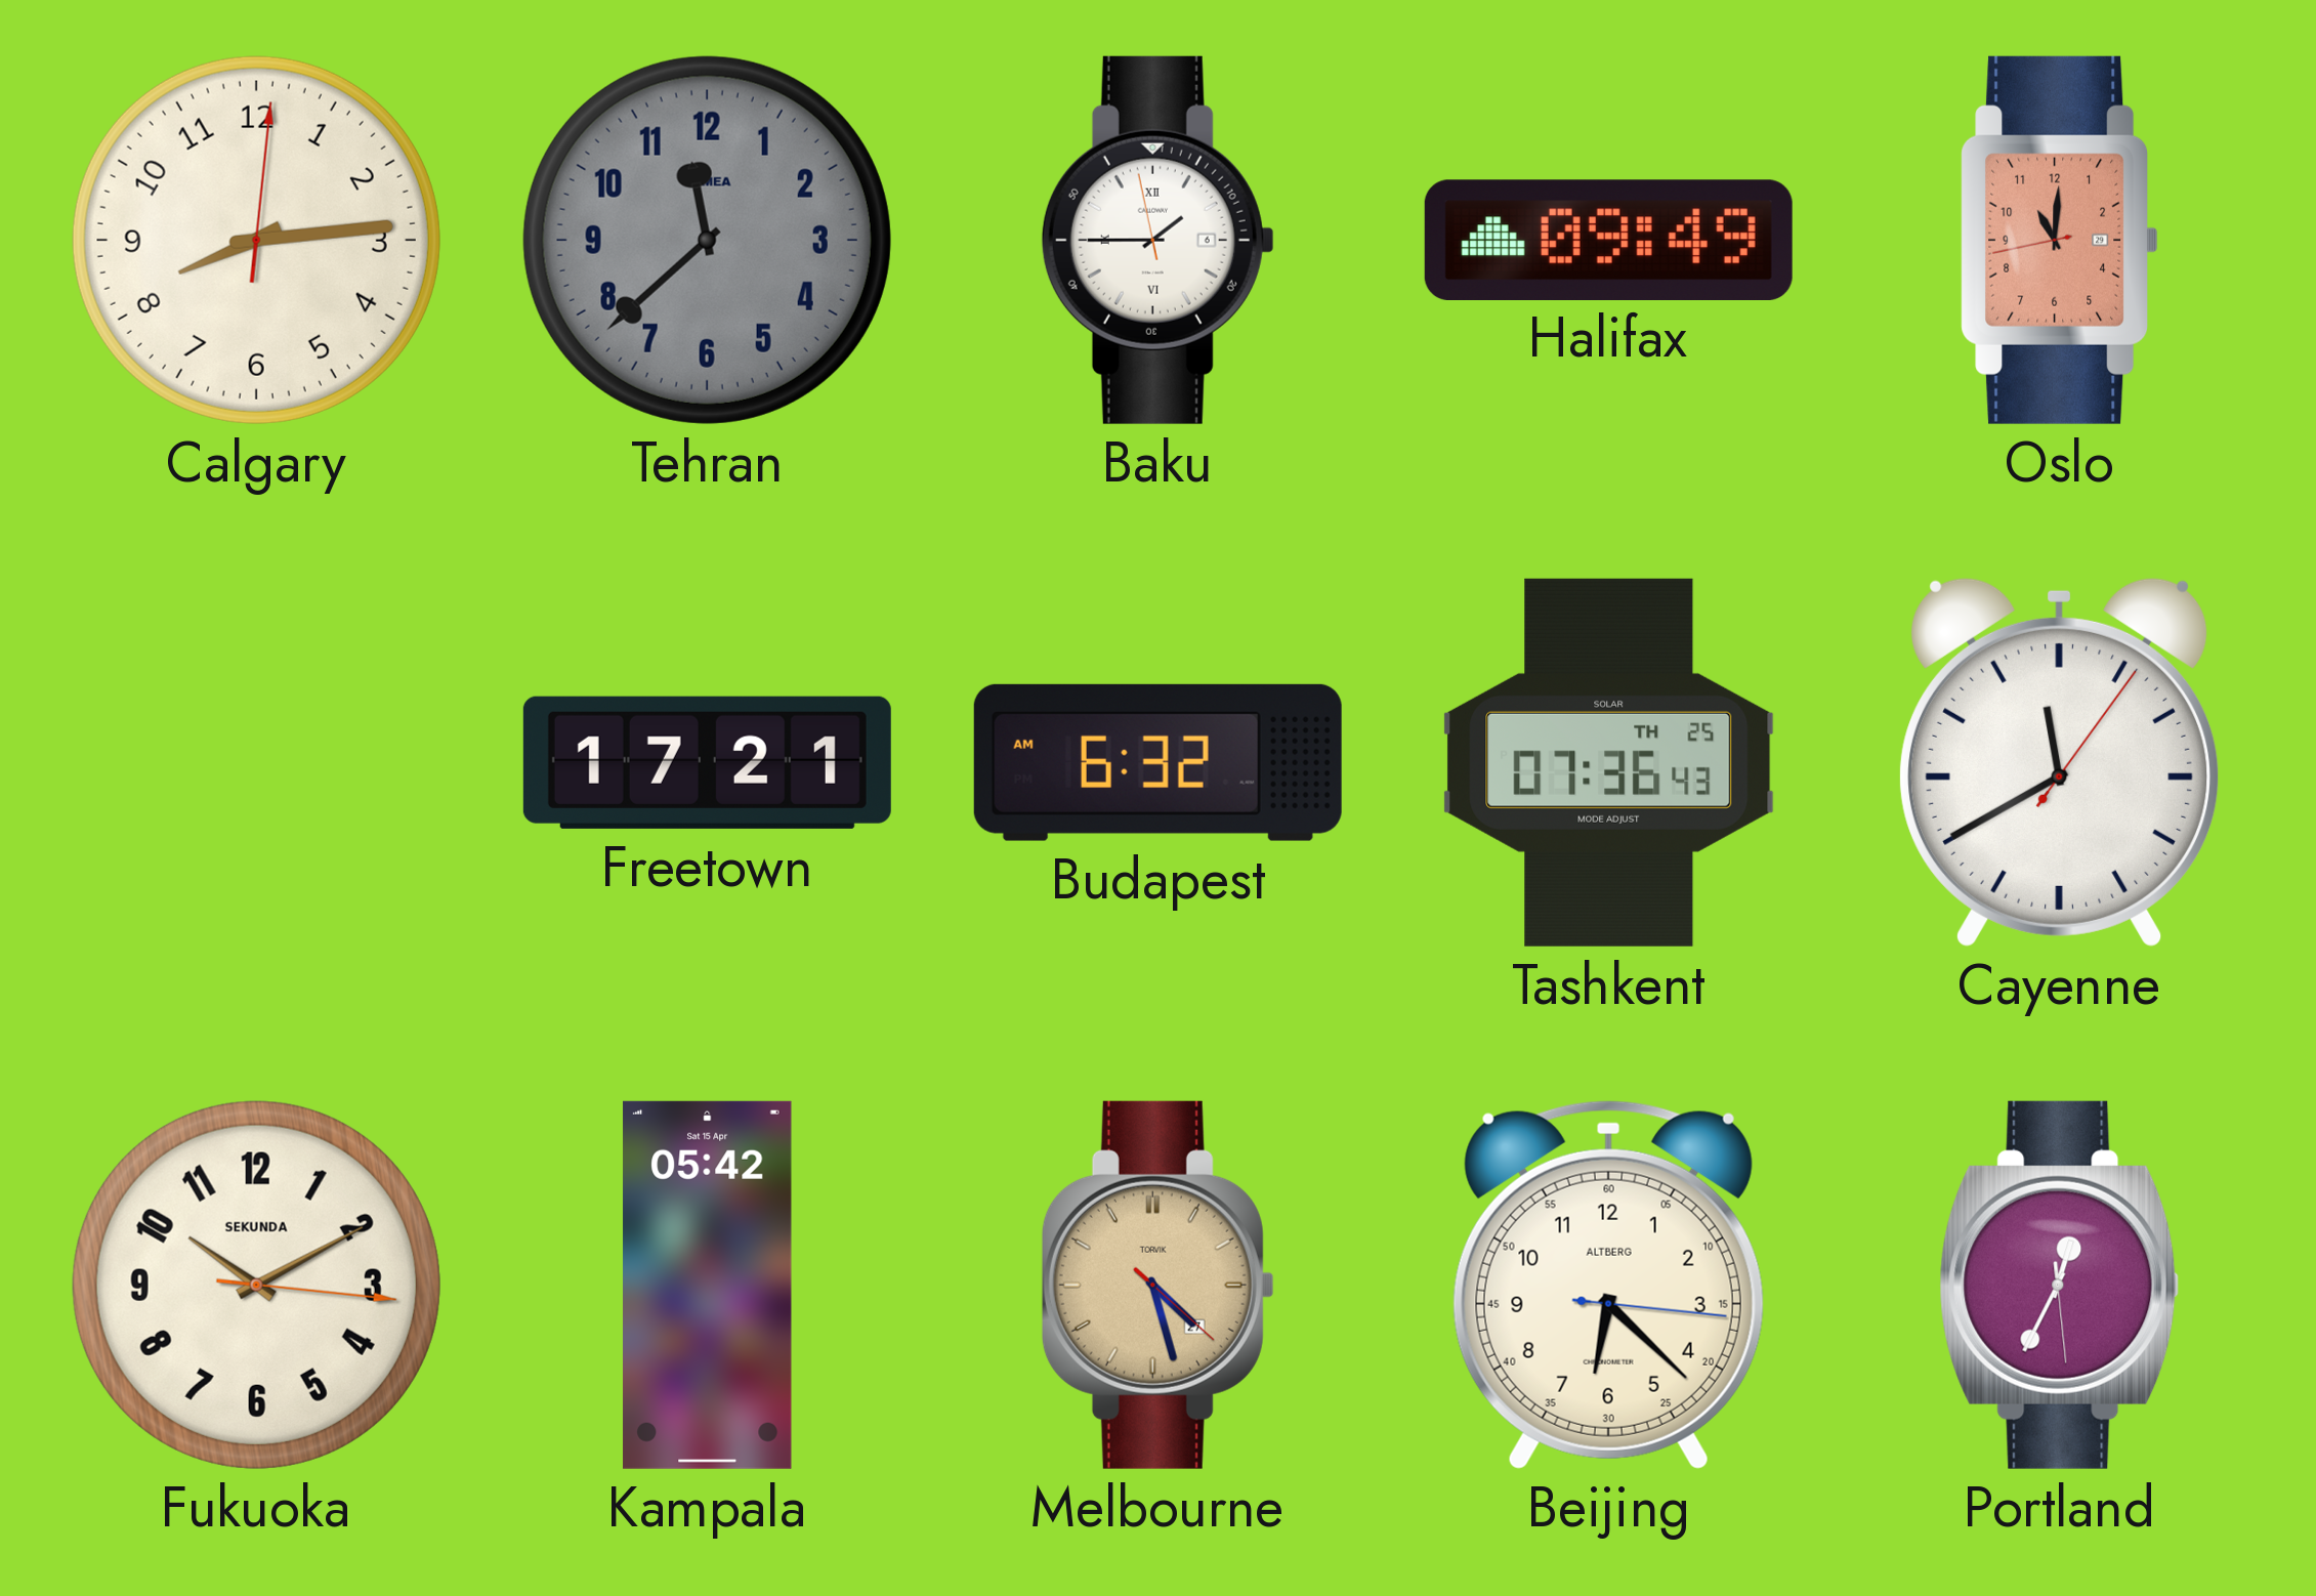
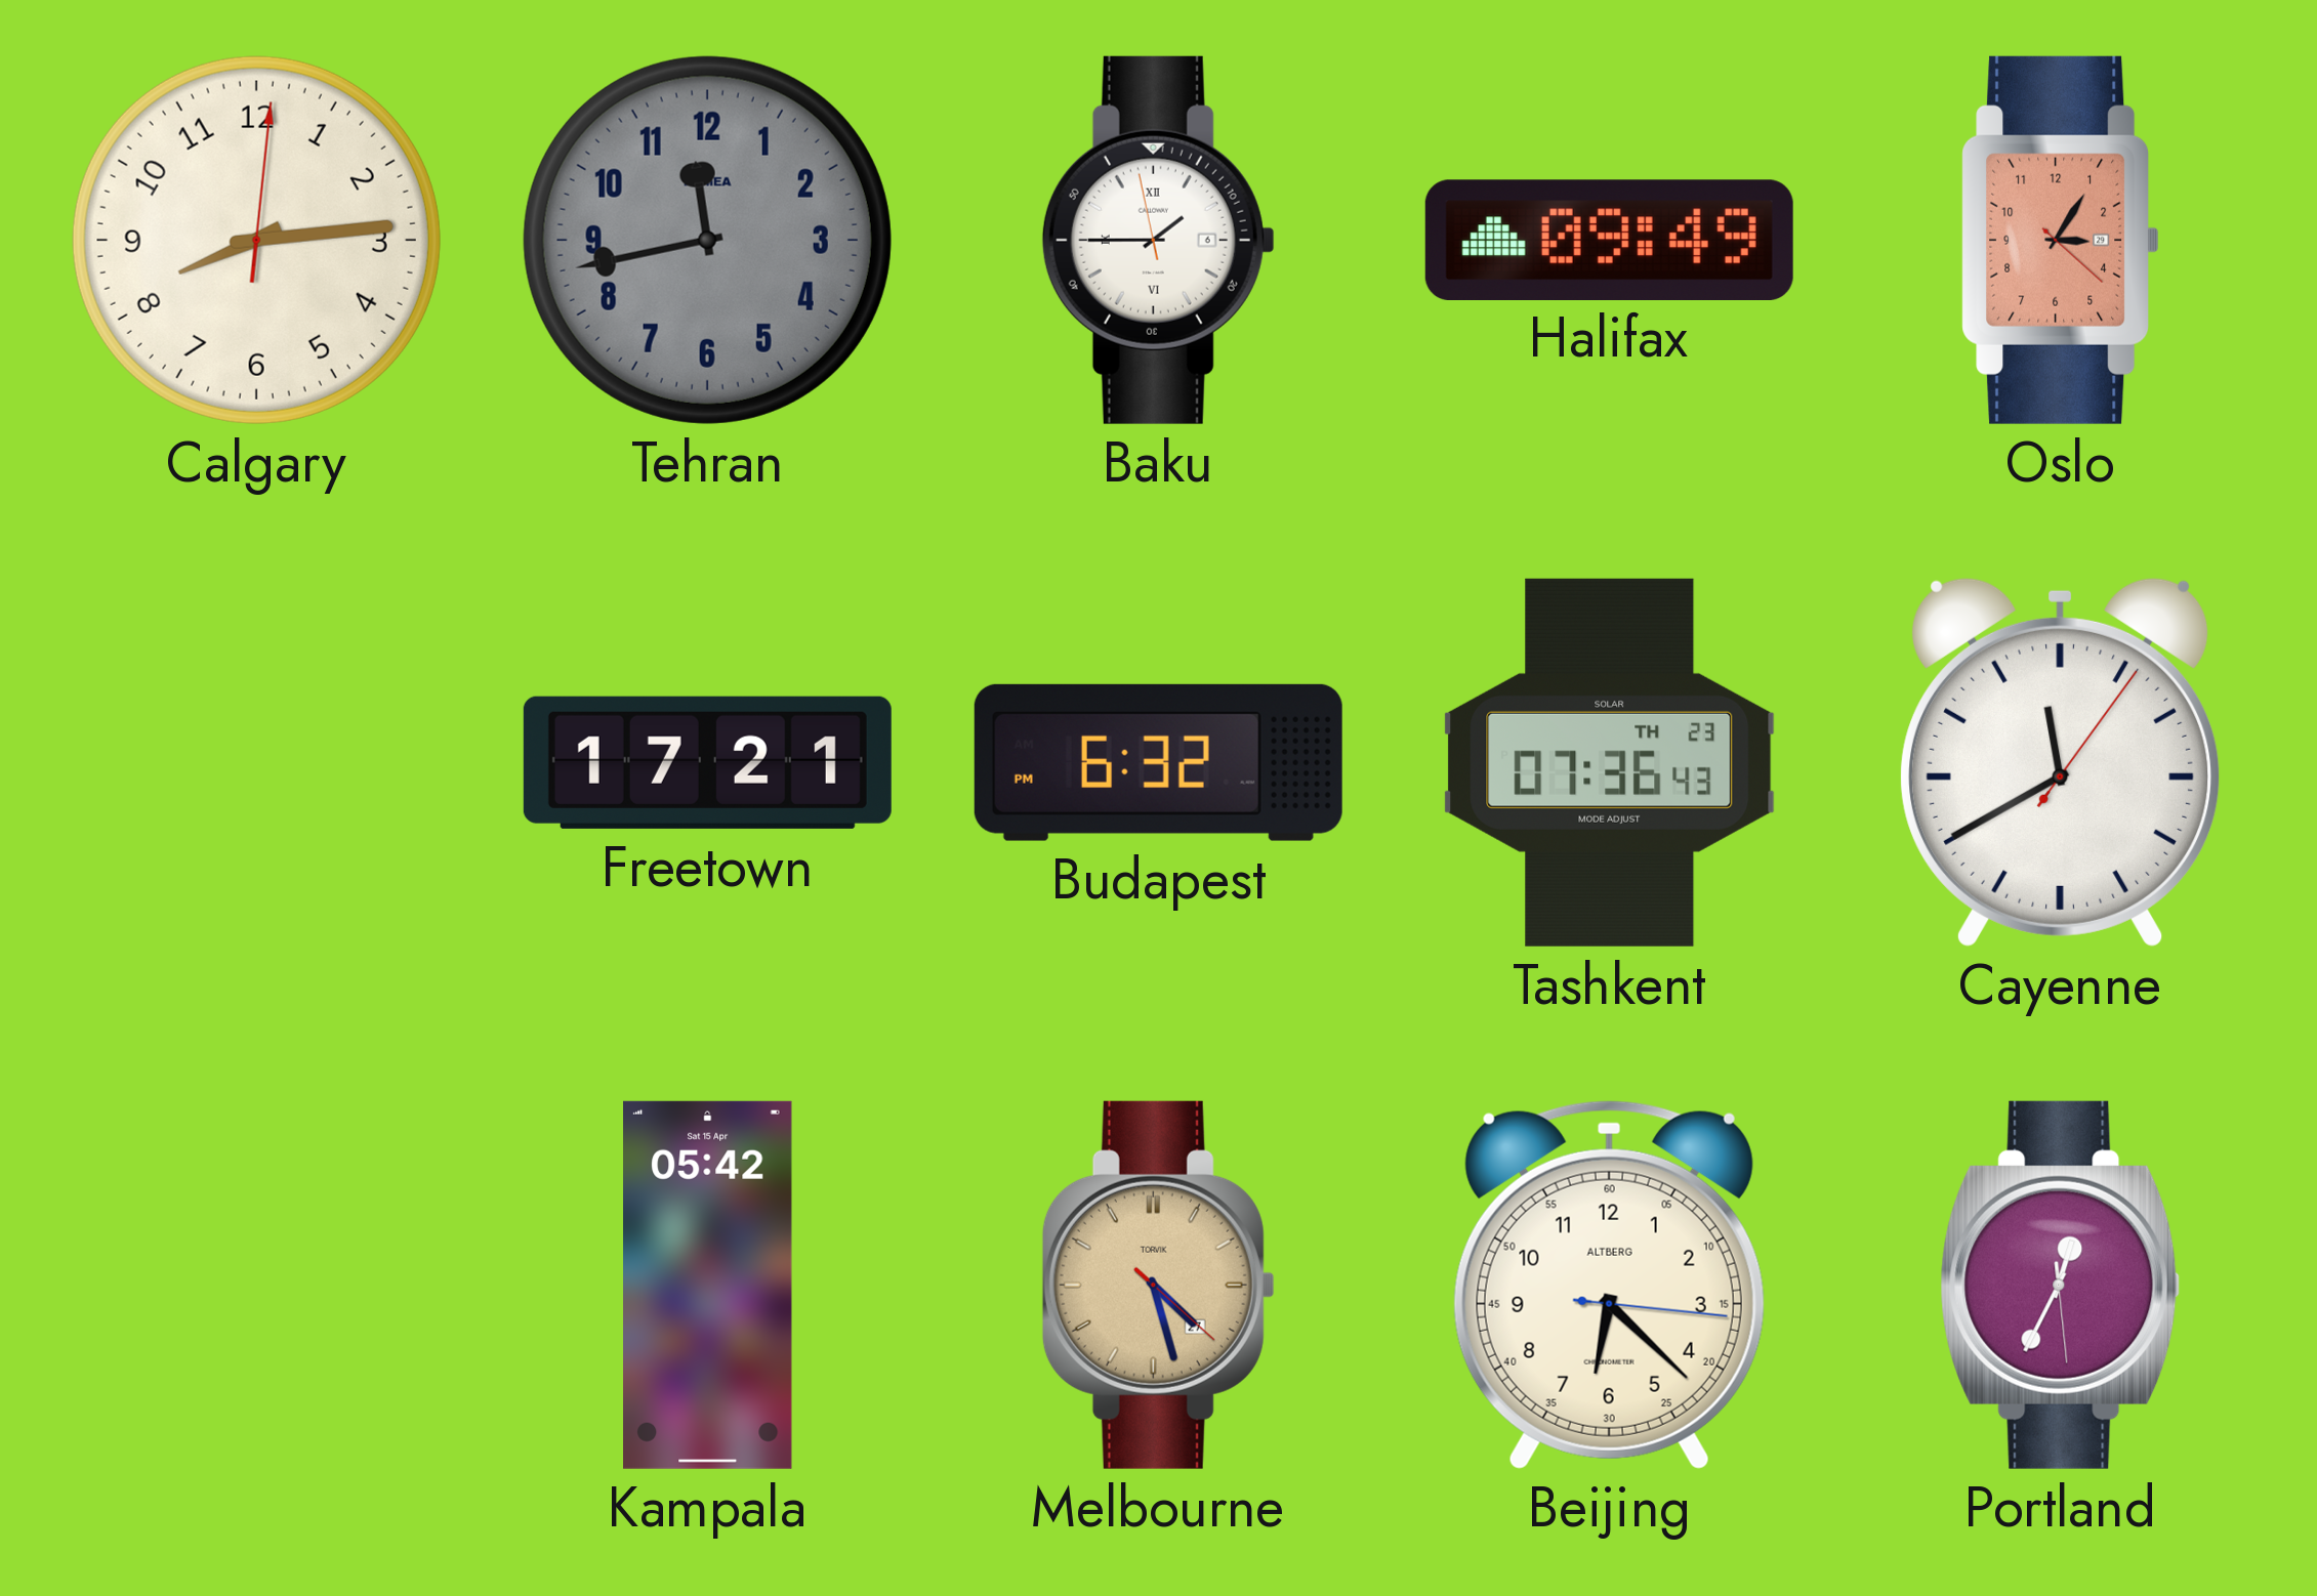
Tehran: 11:38 -> 11:43
Oslo: 11:00 -> 3:05
Budapest: 6:32 AM -> 6:32 PM
Tashkent date: TH 25 -> TH 23
Fukuoka: 10:10 -> none
